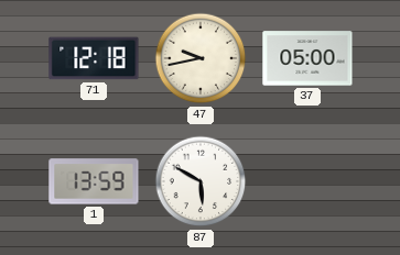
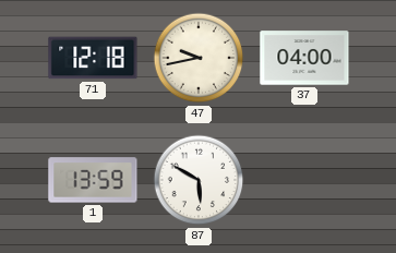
37: 05:00 -> 04:00
